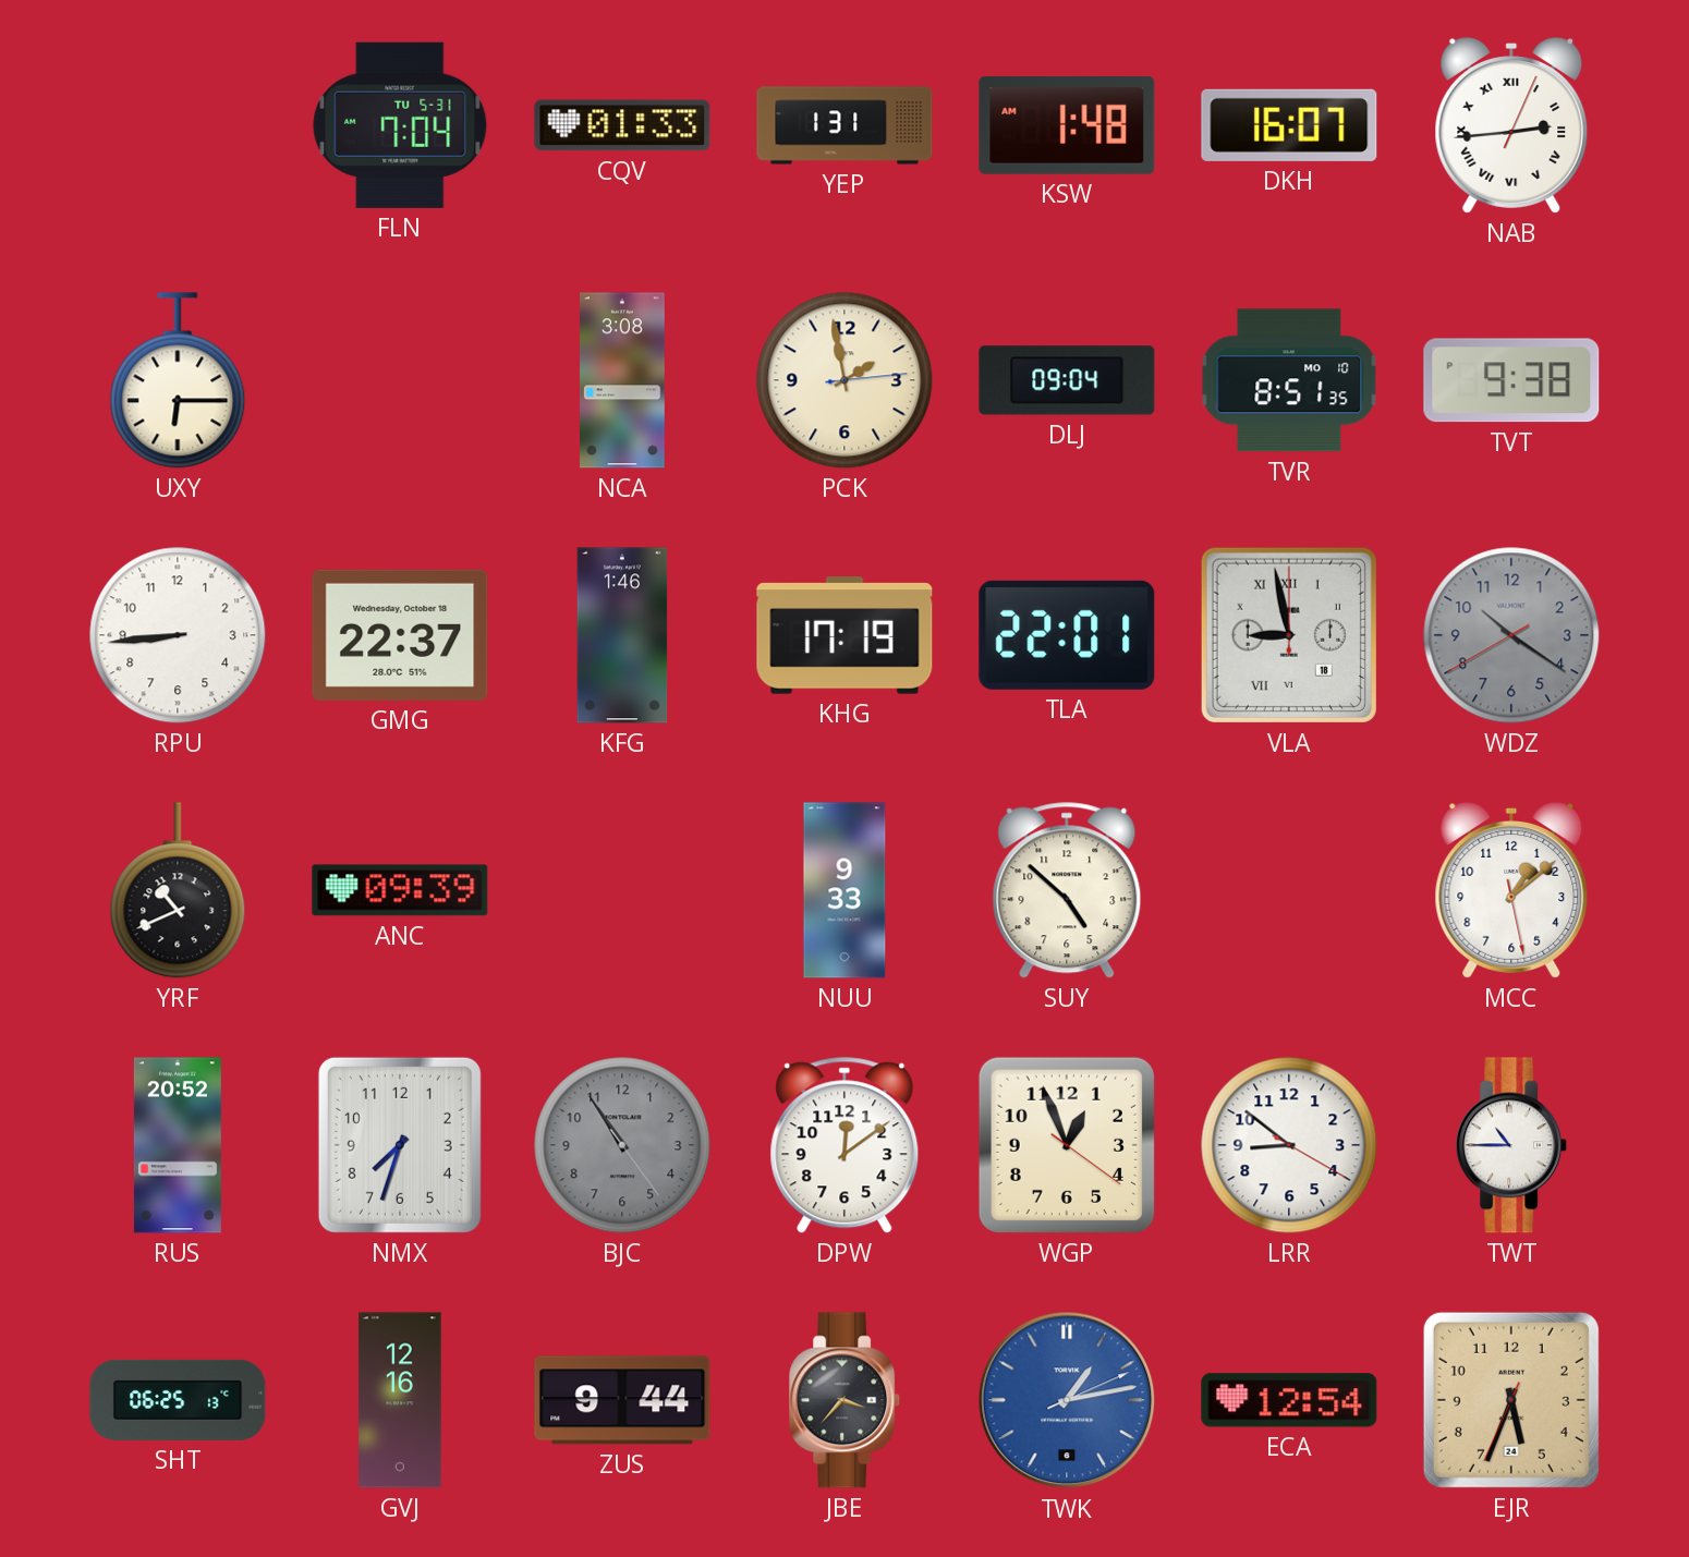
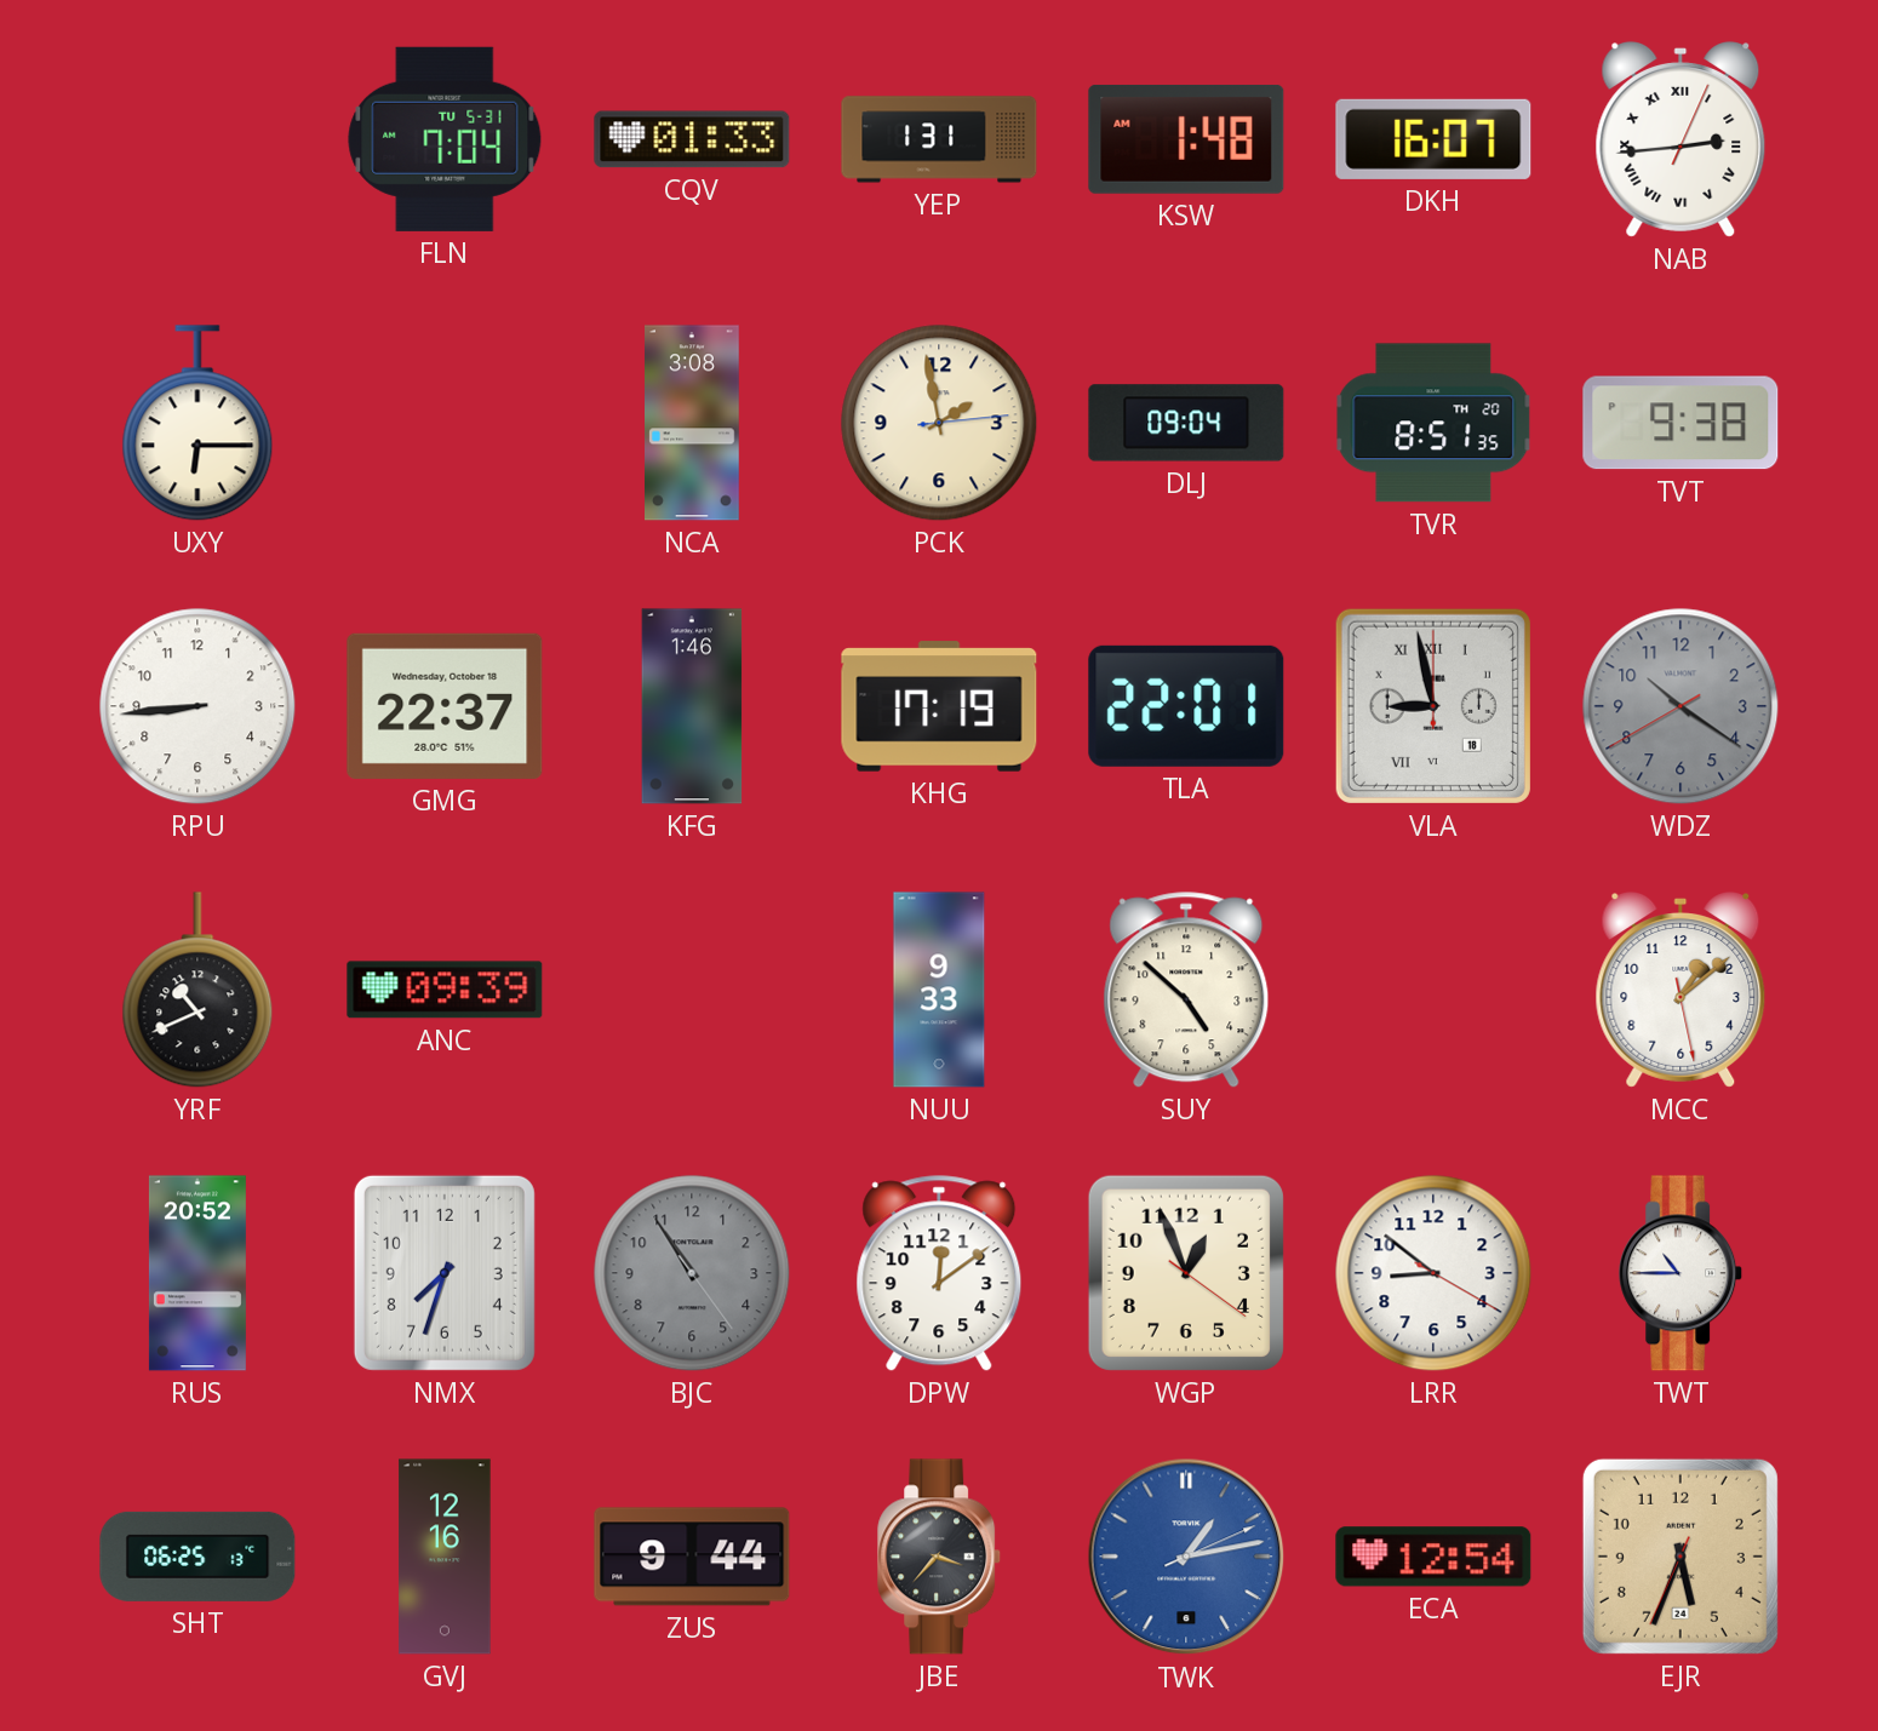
TVR date: MO 10 -> TH 20
